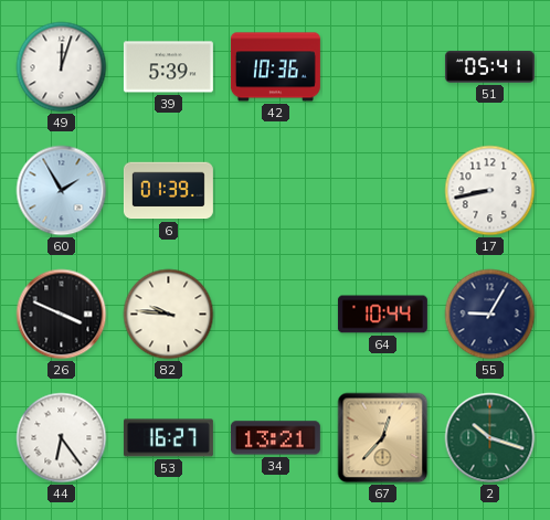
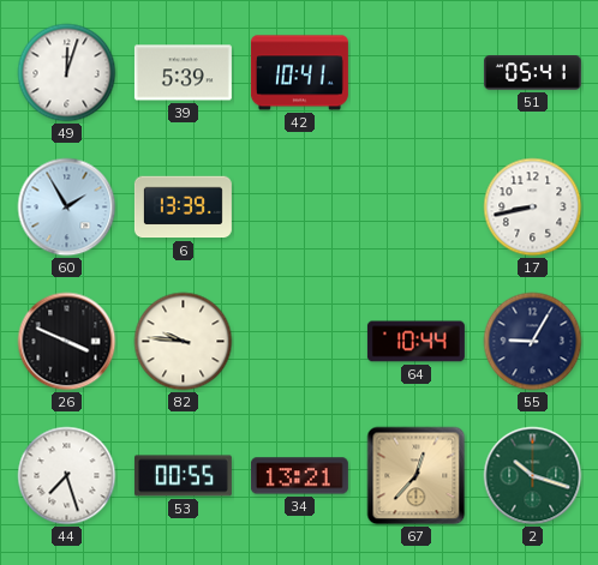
42: 10:36 -> 10:41
6: 01:39 -> 13:39
44: 6:24 -> 7:27
53: 16:27 -> 00:55
